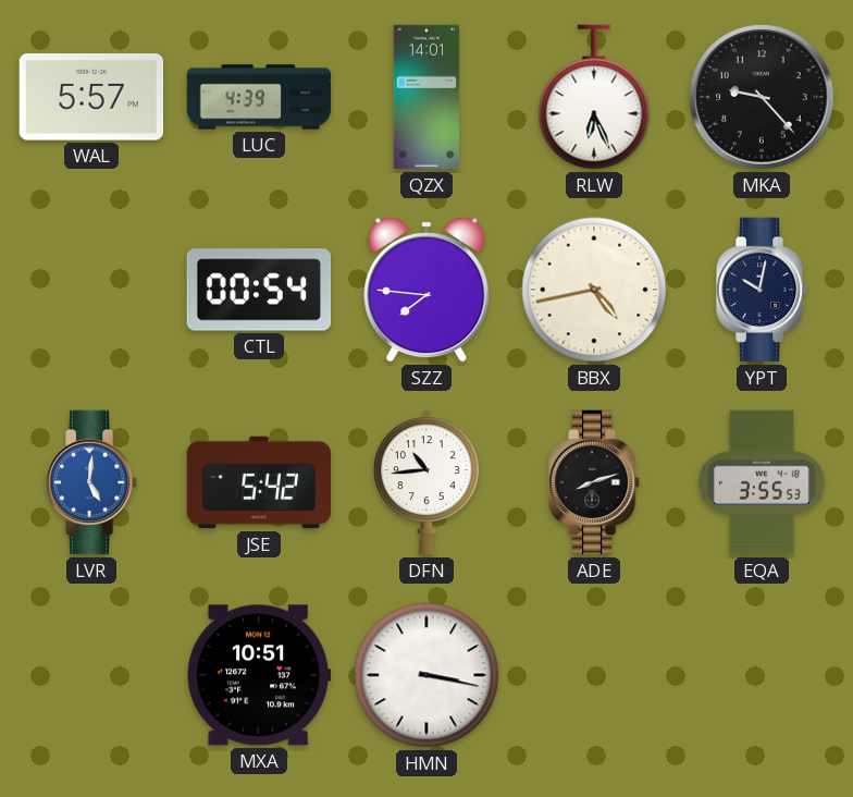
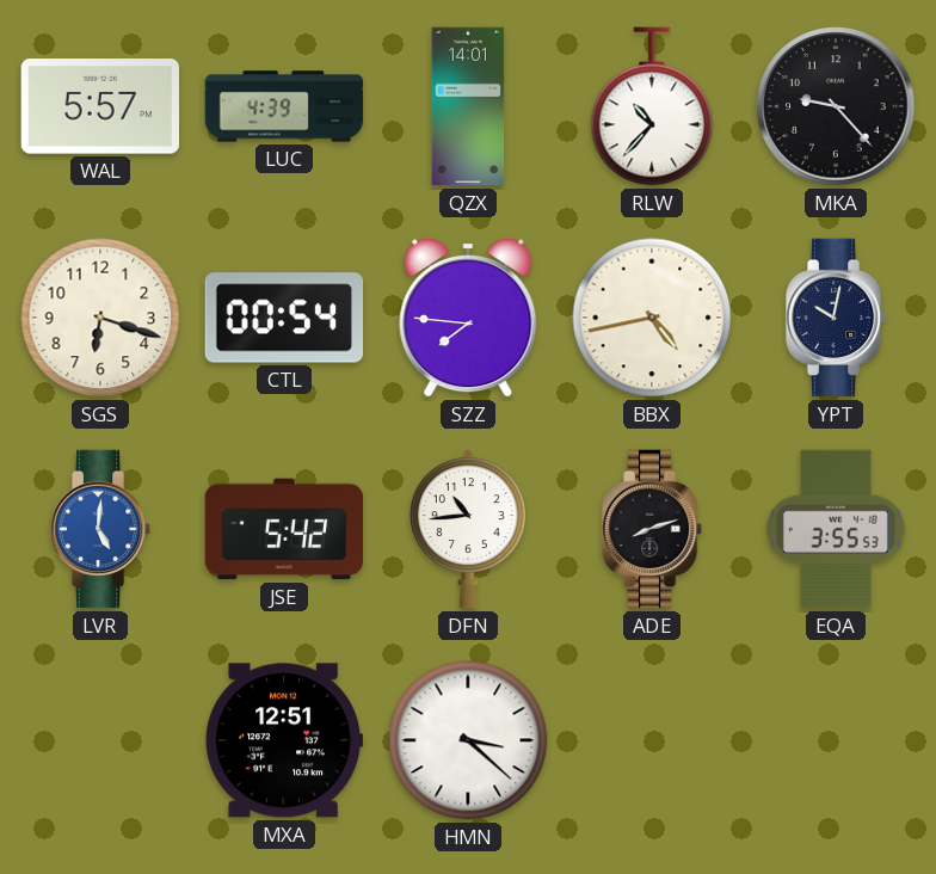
RLW: 6:26 -> 10:37
SGS: none -> 6:18
MXA: 10:51 -> 12:51
HMN: 3:17 -> 3:22
